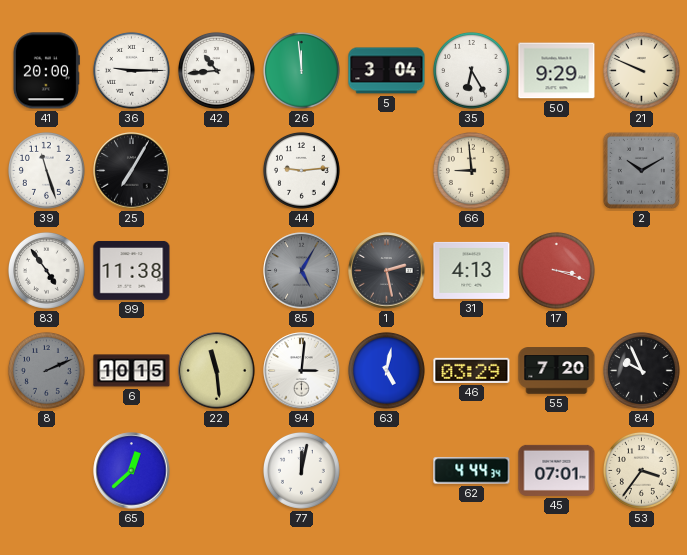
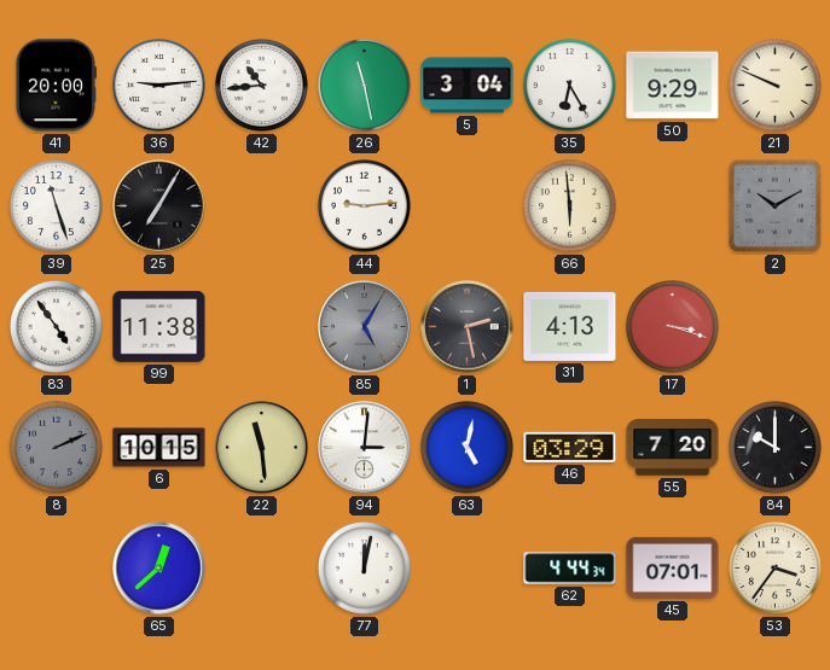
36: 9:15 -> 9:14
26: 11:59 -> 11:28
66: 8:59 -> 5:59
84: 9:56 -> 10:00
